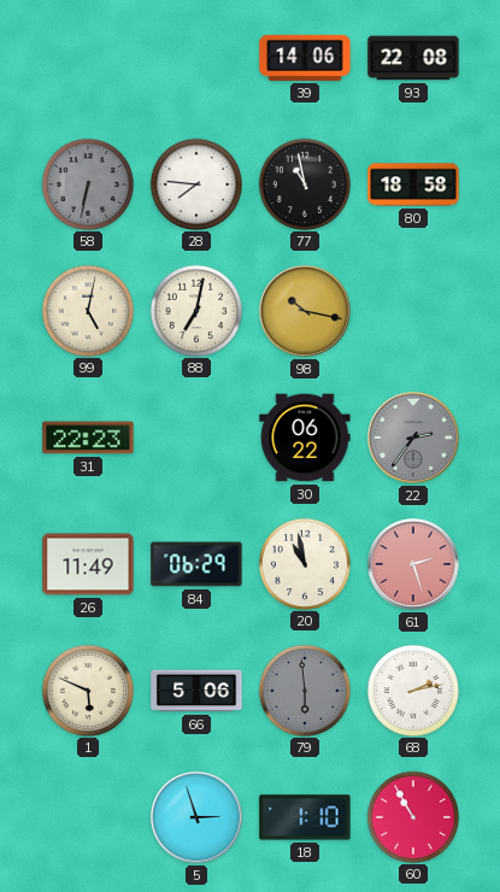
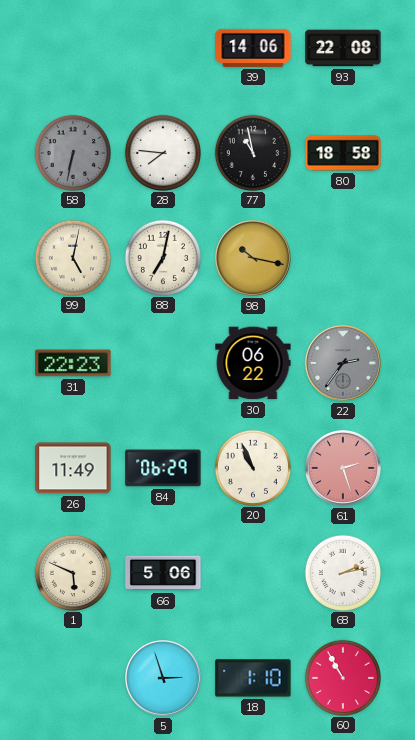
20: 10:58 -> 10:56
79: 5:59 -> none
